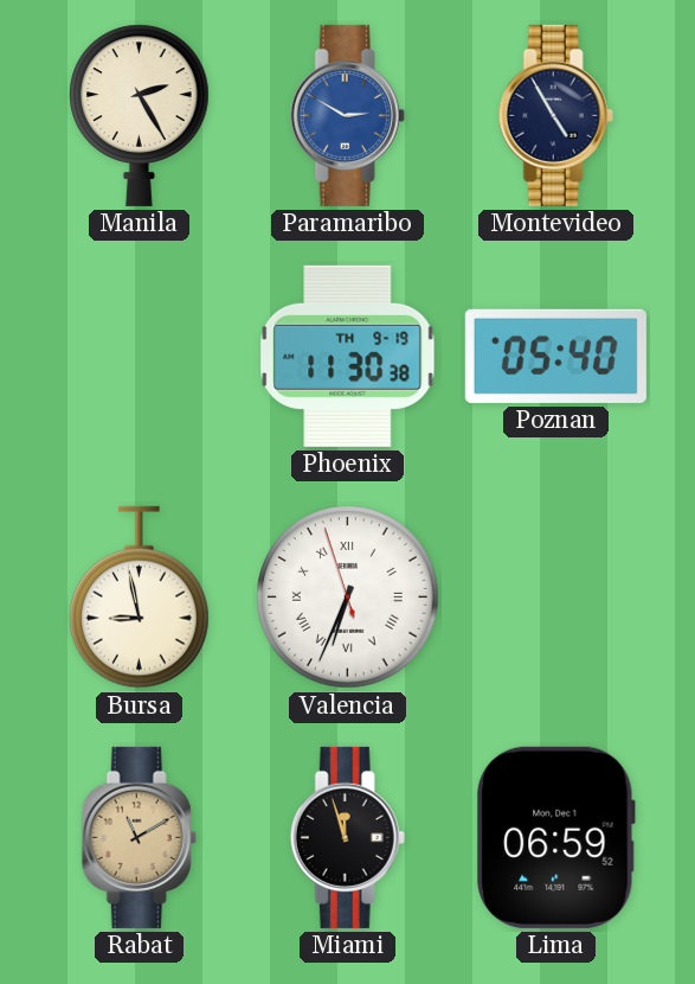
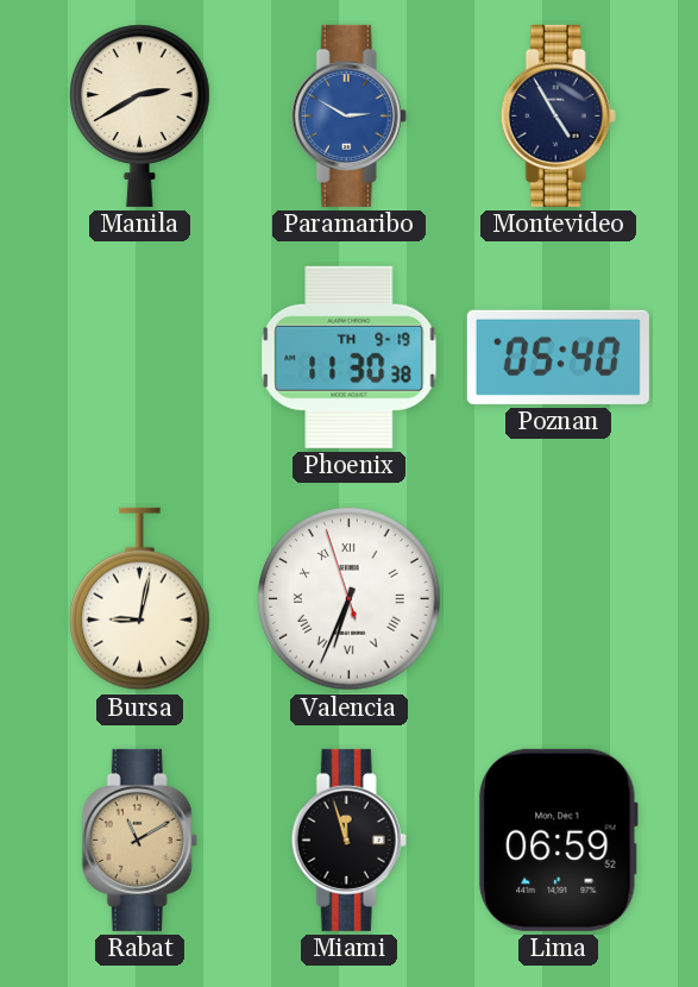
Manila: 2:25 -> 2:40
Bursa: 8:58 -> 9:02
